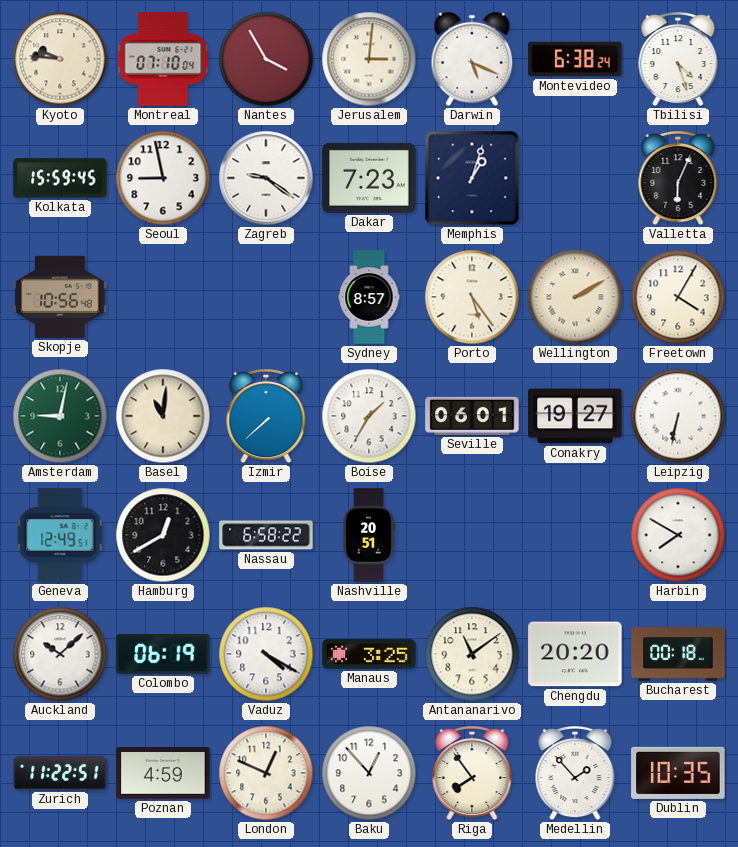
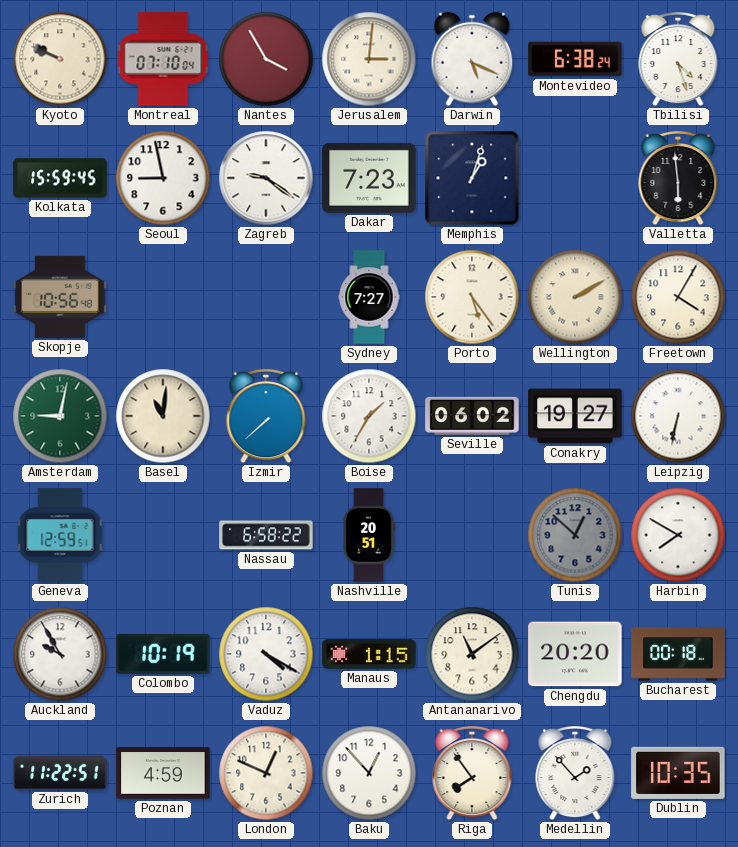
Kyoto: 9:46 -> 9:49
Valletta: 6:04 -> 5:59
Sydney: 8:57 -> 7:27
Seville: 06:01 -> 06:02
Geneva: 12:49 -> 12:59
Hamburg: 12:40 -> none
Tunis: none -> 12:52
Auckland: 10:08 -> 9:55
Colombo: 06:19 -> 10:19
Manaus: 3:25 -> 1:15
